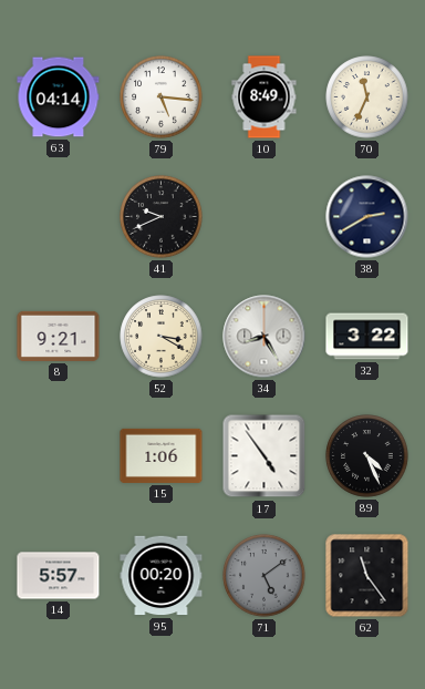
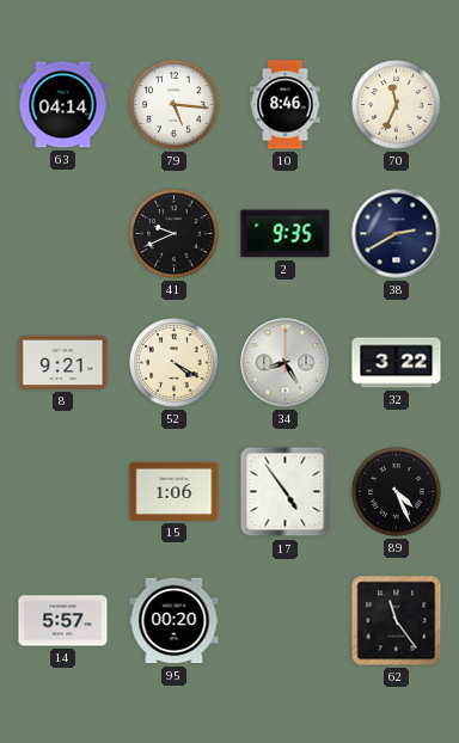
10: 8:49 -> 8:46
2: none -> 9:35
52: 3:20 -> 4:20
71: 5:09 -> none
